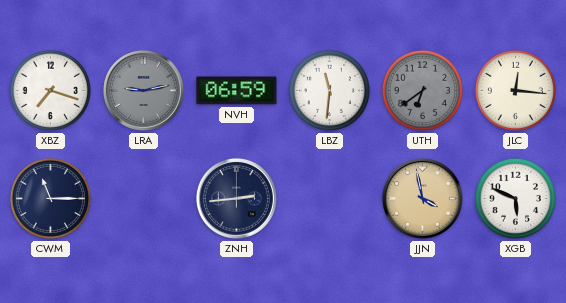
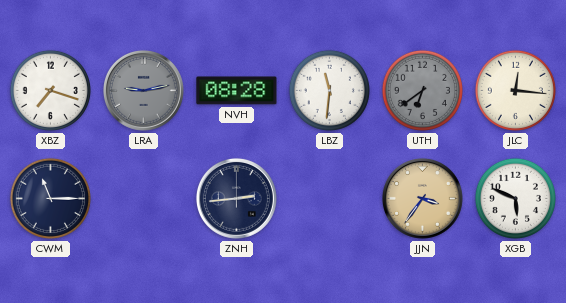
NVH: 06:59 -> 08:28
JJN: 3:58 -> 3:36
